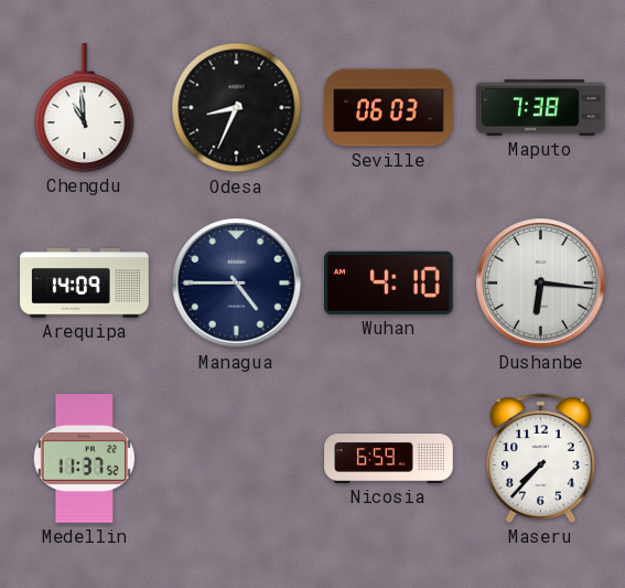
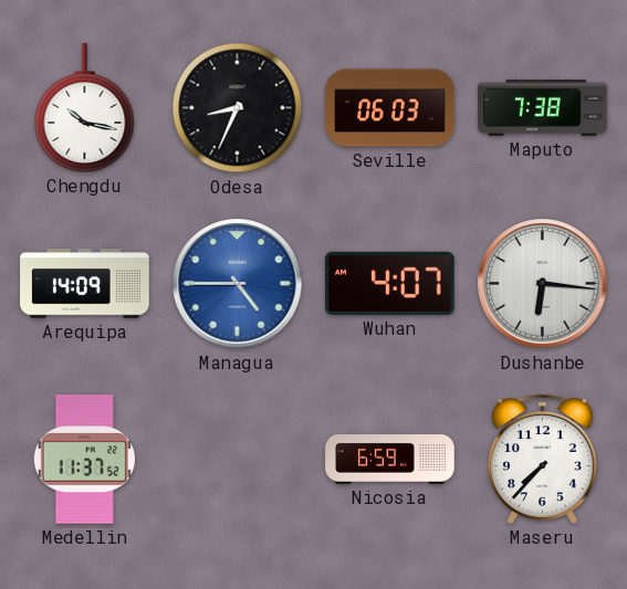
Chengdu: 10:59 -> 10:17
Managua dial: navy -> blue
Wuhan: 4:10 -> 4:07
